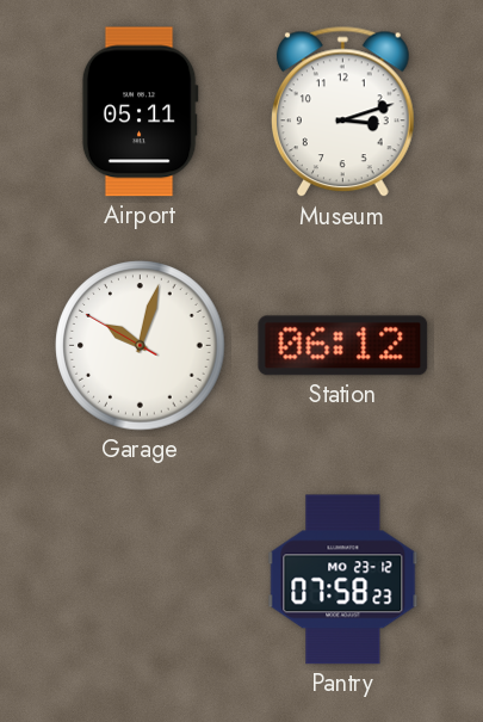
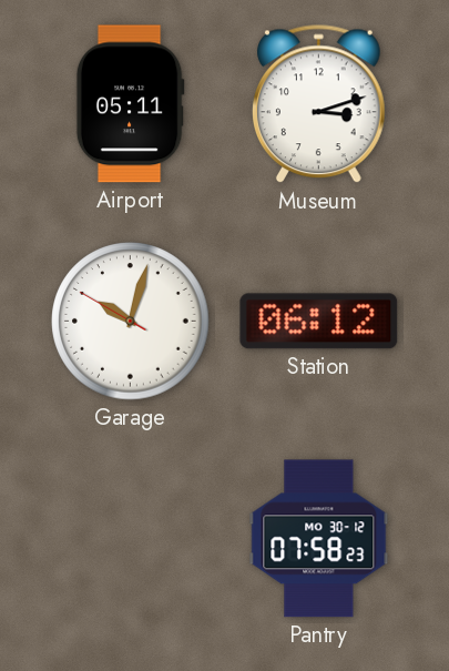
Pantry date: MO 23-12 -> MO 30-12
